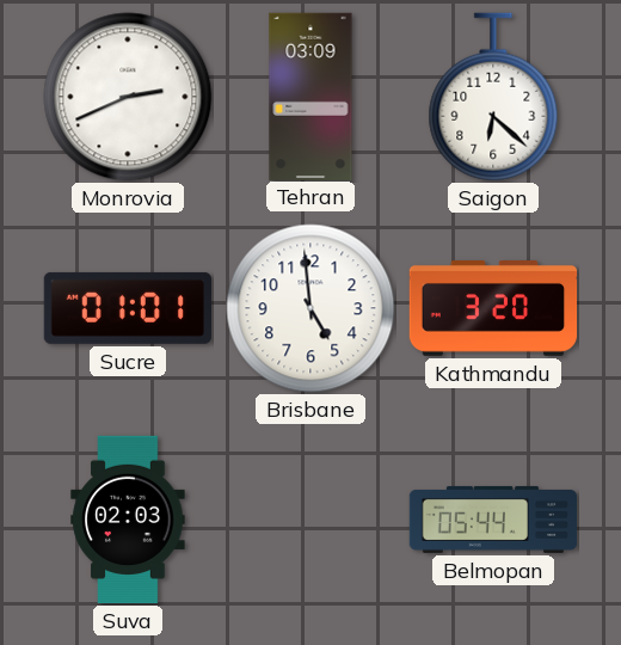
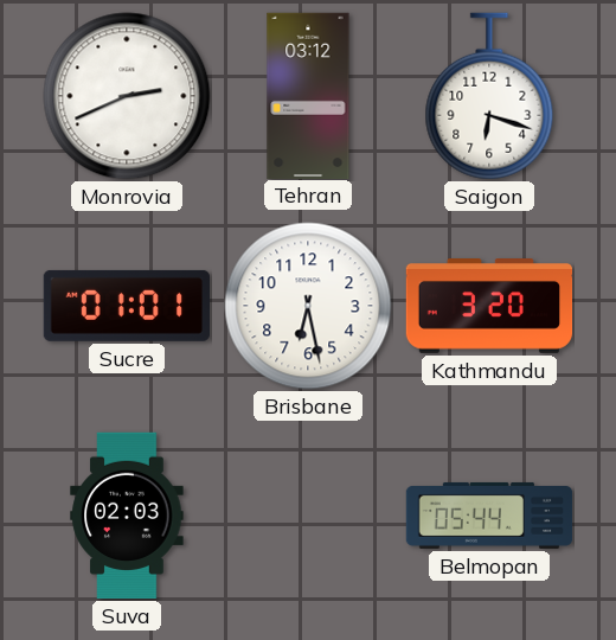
Tehran: 03:09 -> 03:12
Saigon: 6:22 -> 6:18
Brisbane: 4:59 -> 6:28
